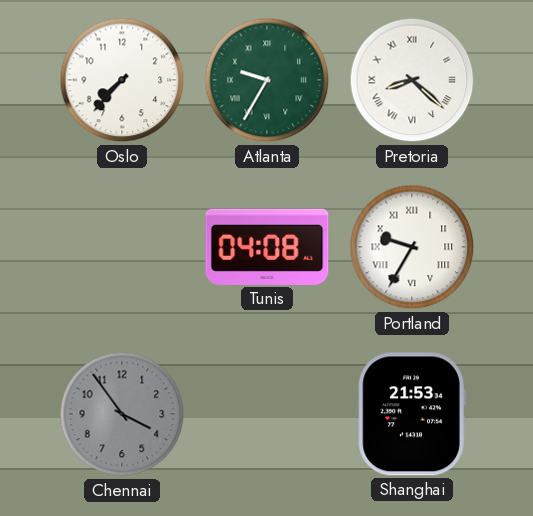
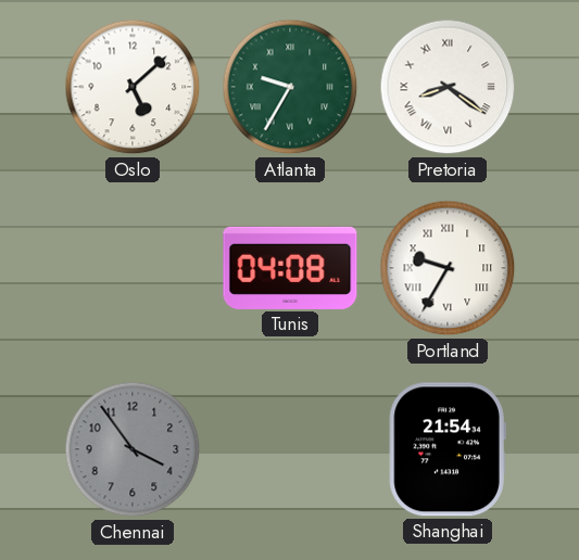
Oslo: 7:37 -> 5:08
Pretoria: 8:22 -> 8:21
Shanghai: 21:53 -> 21:54
